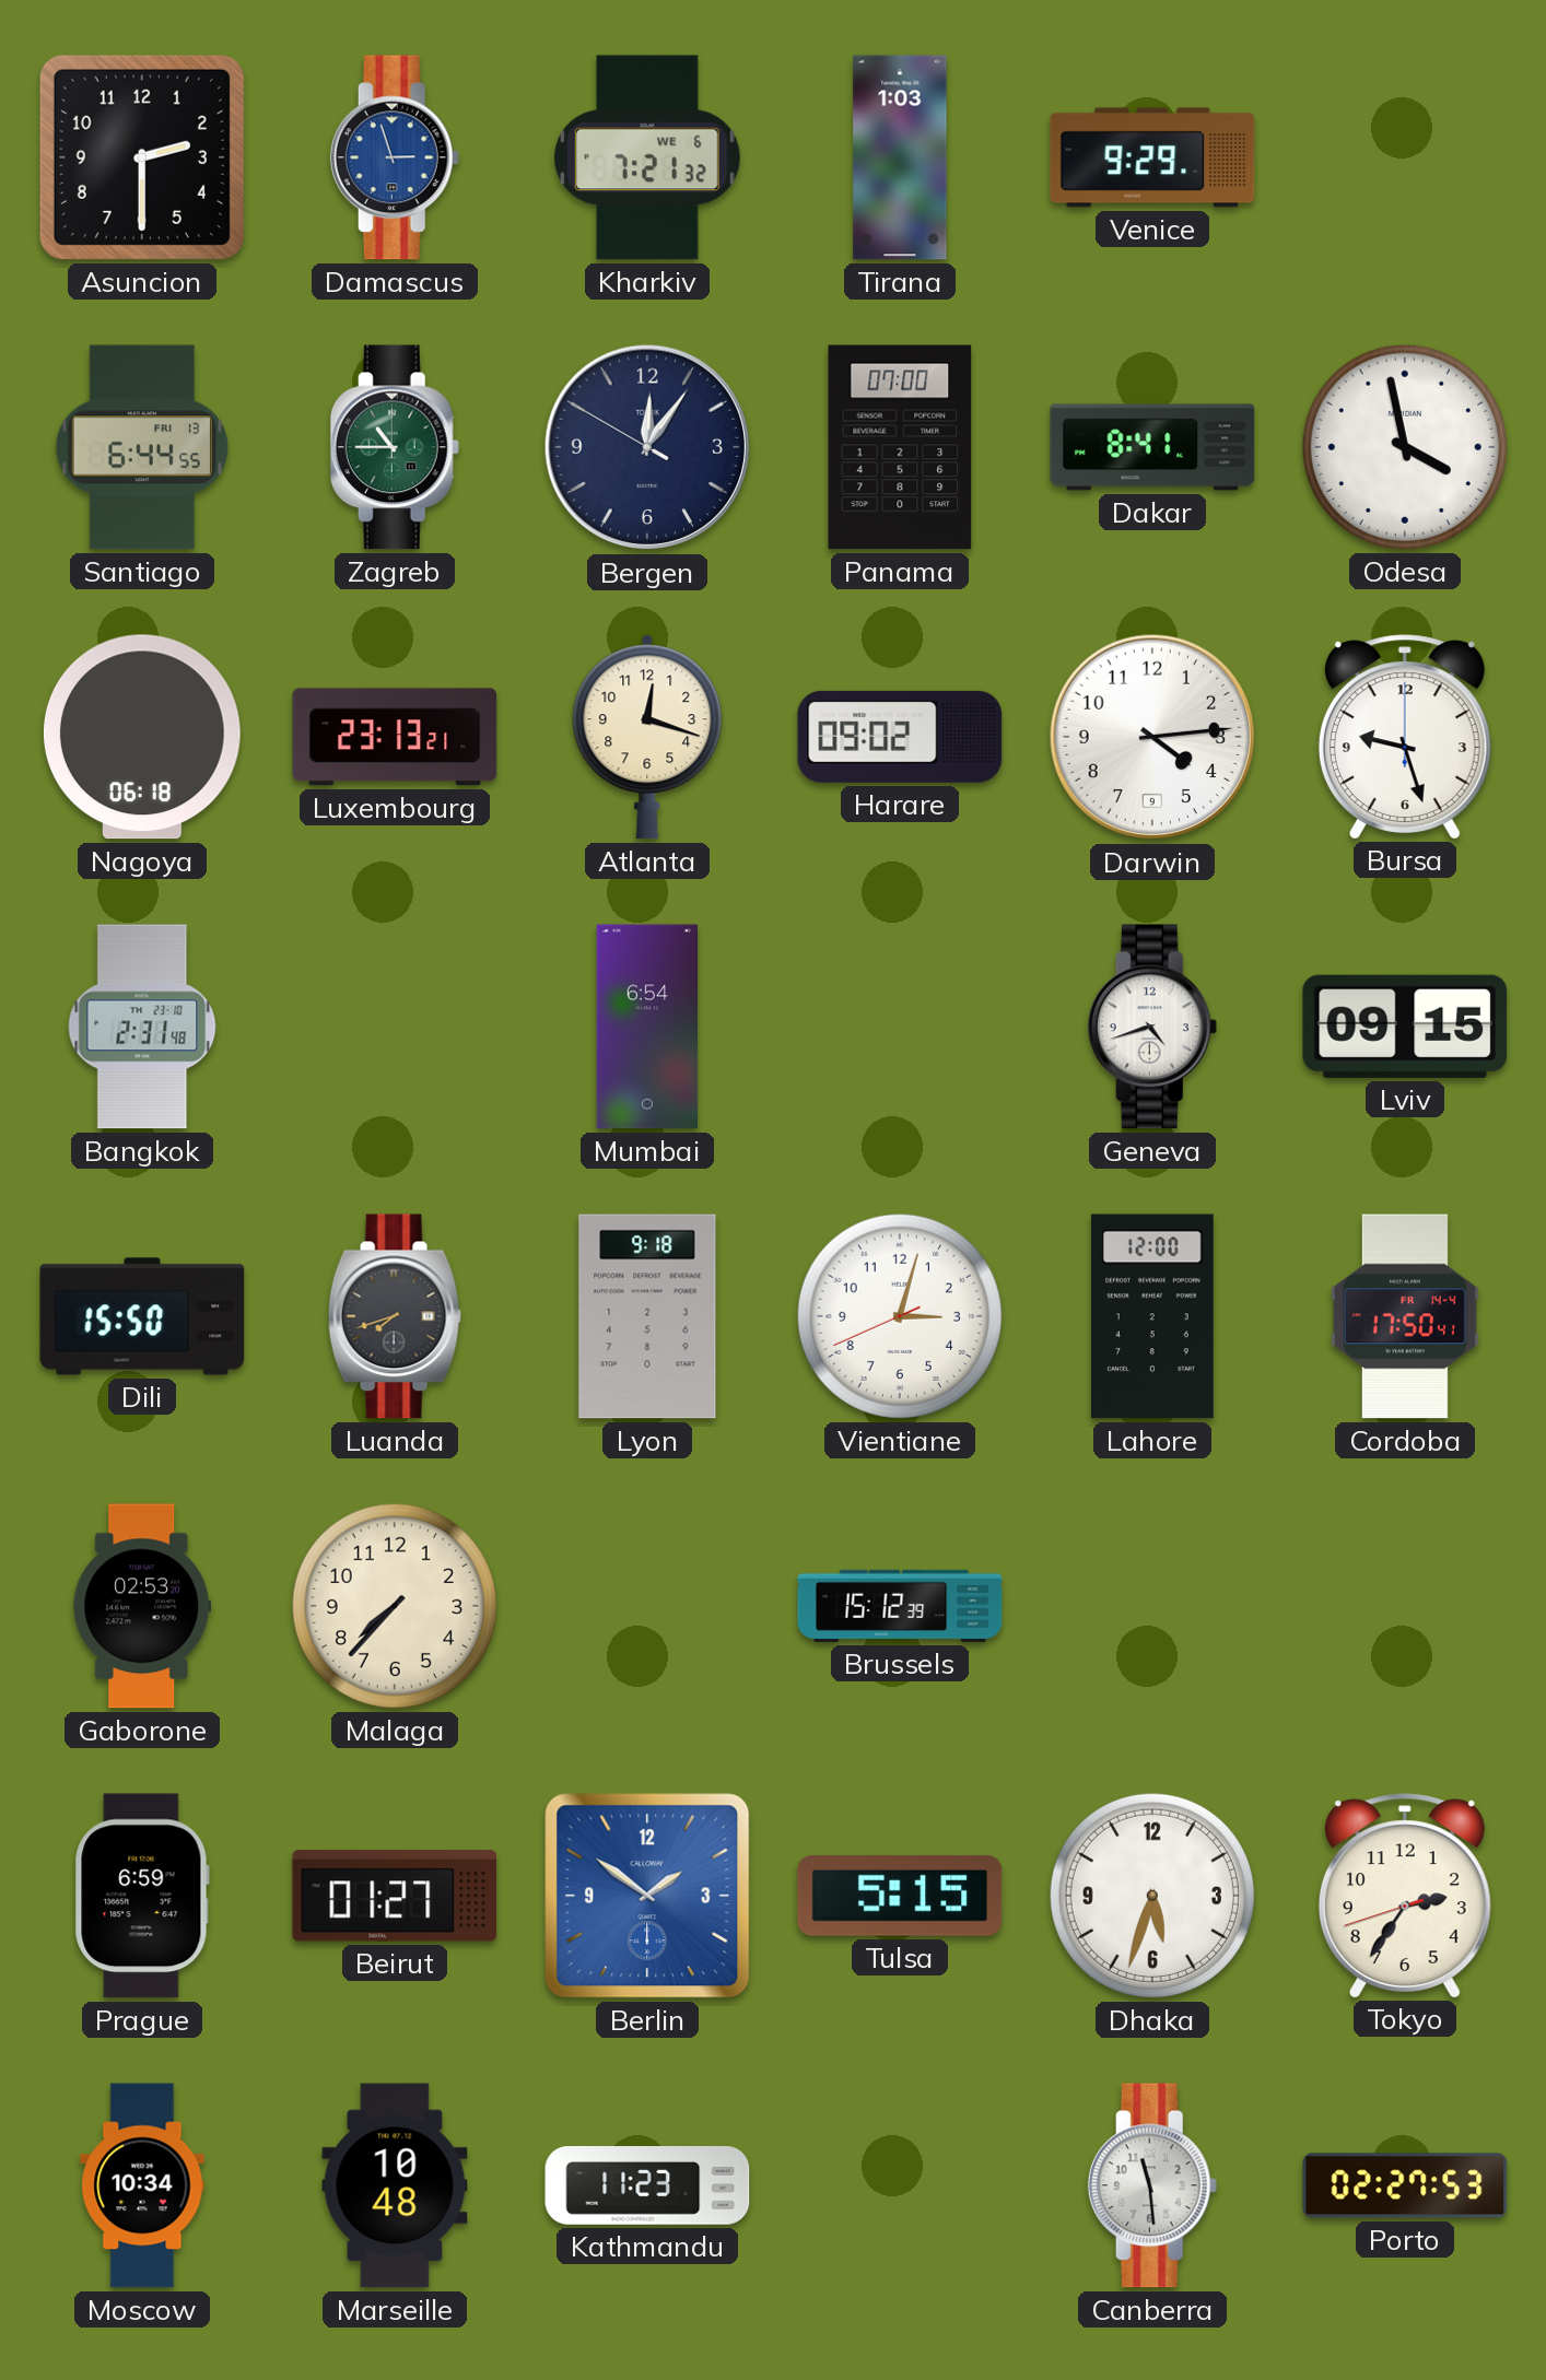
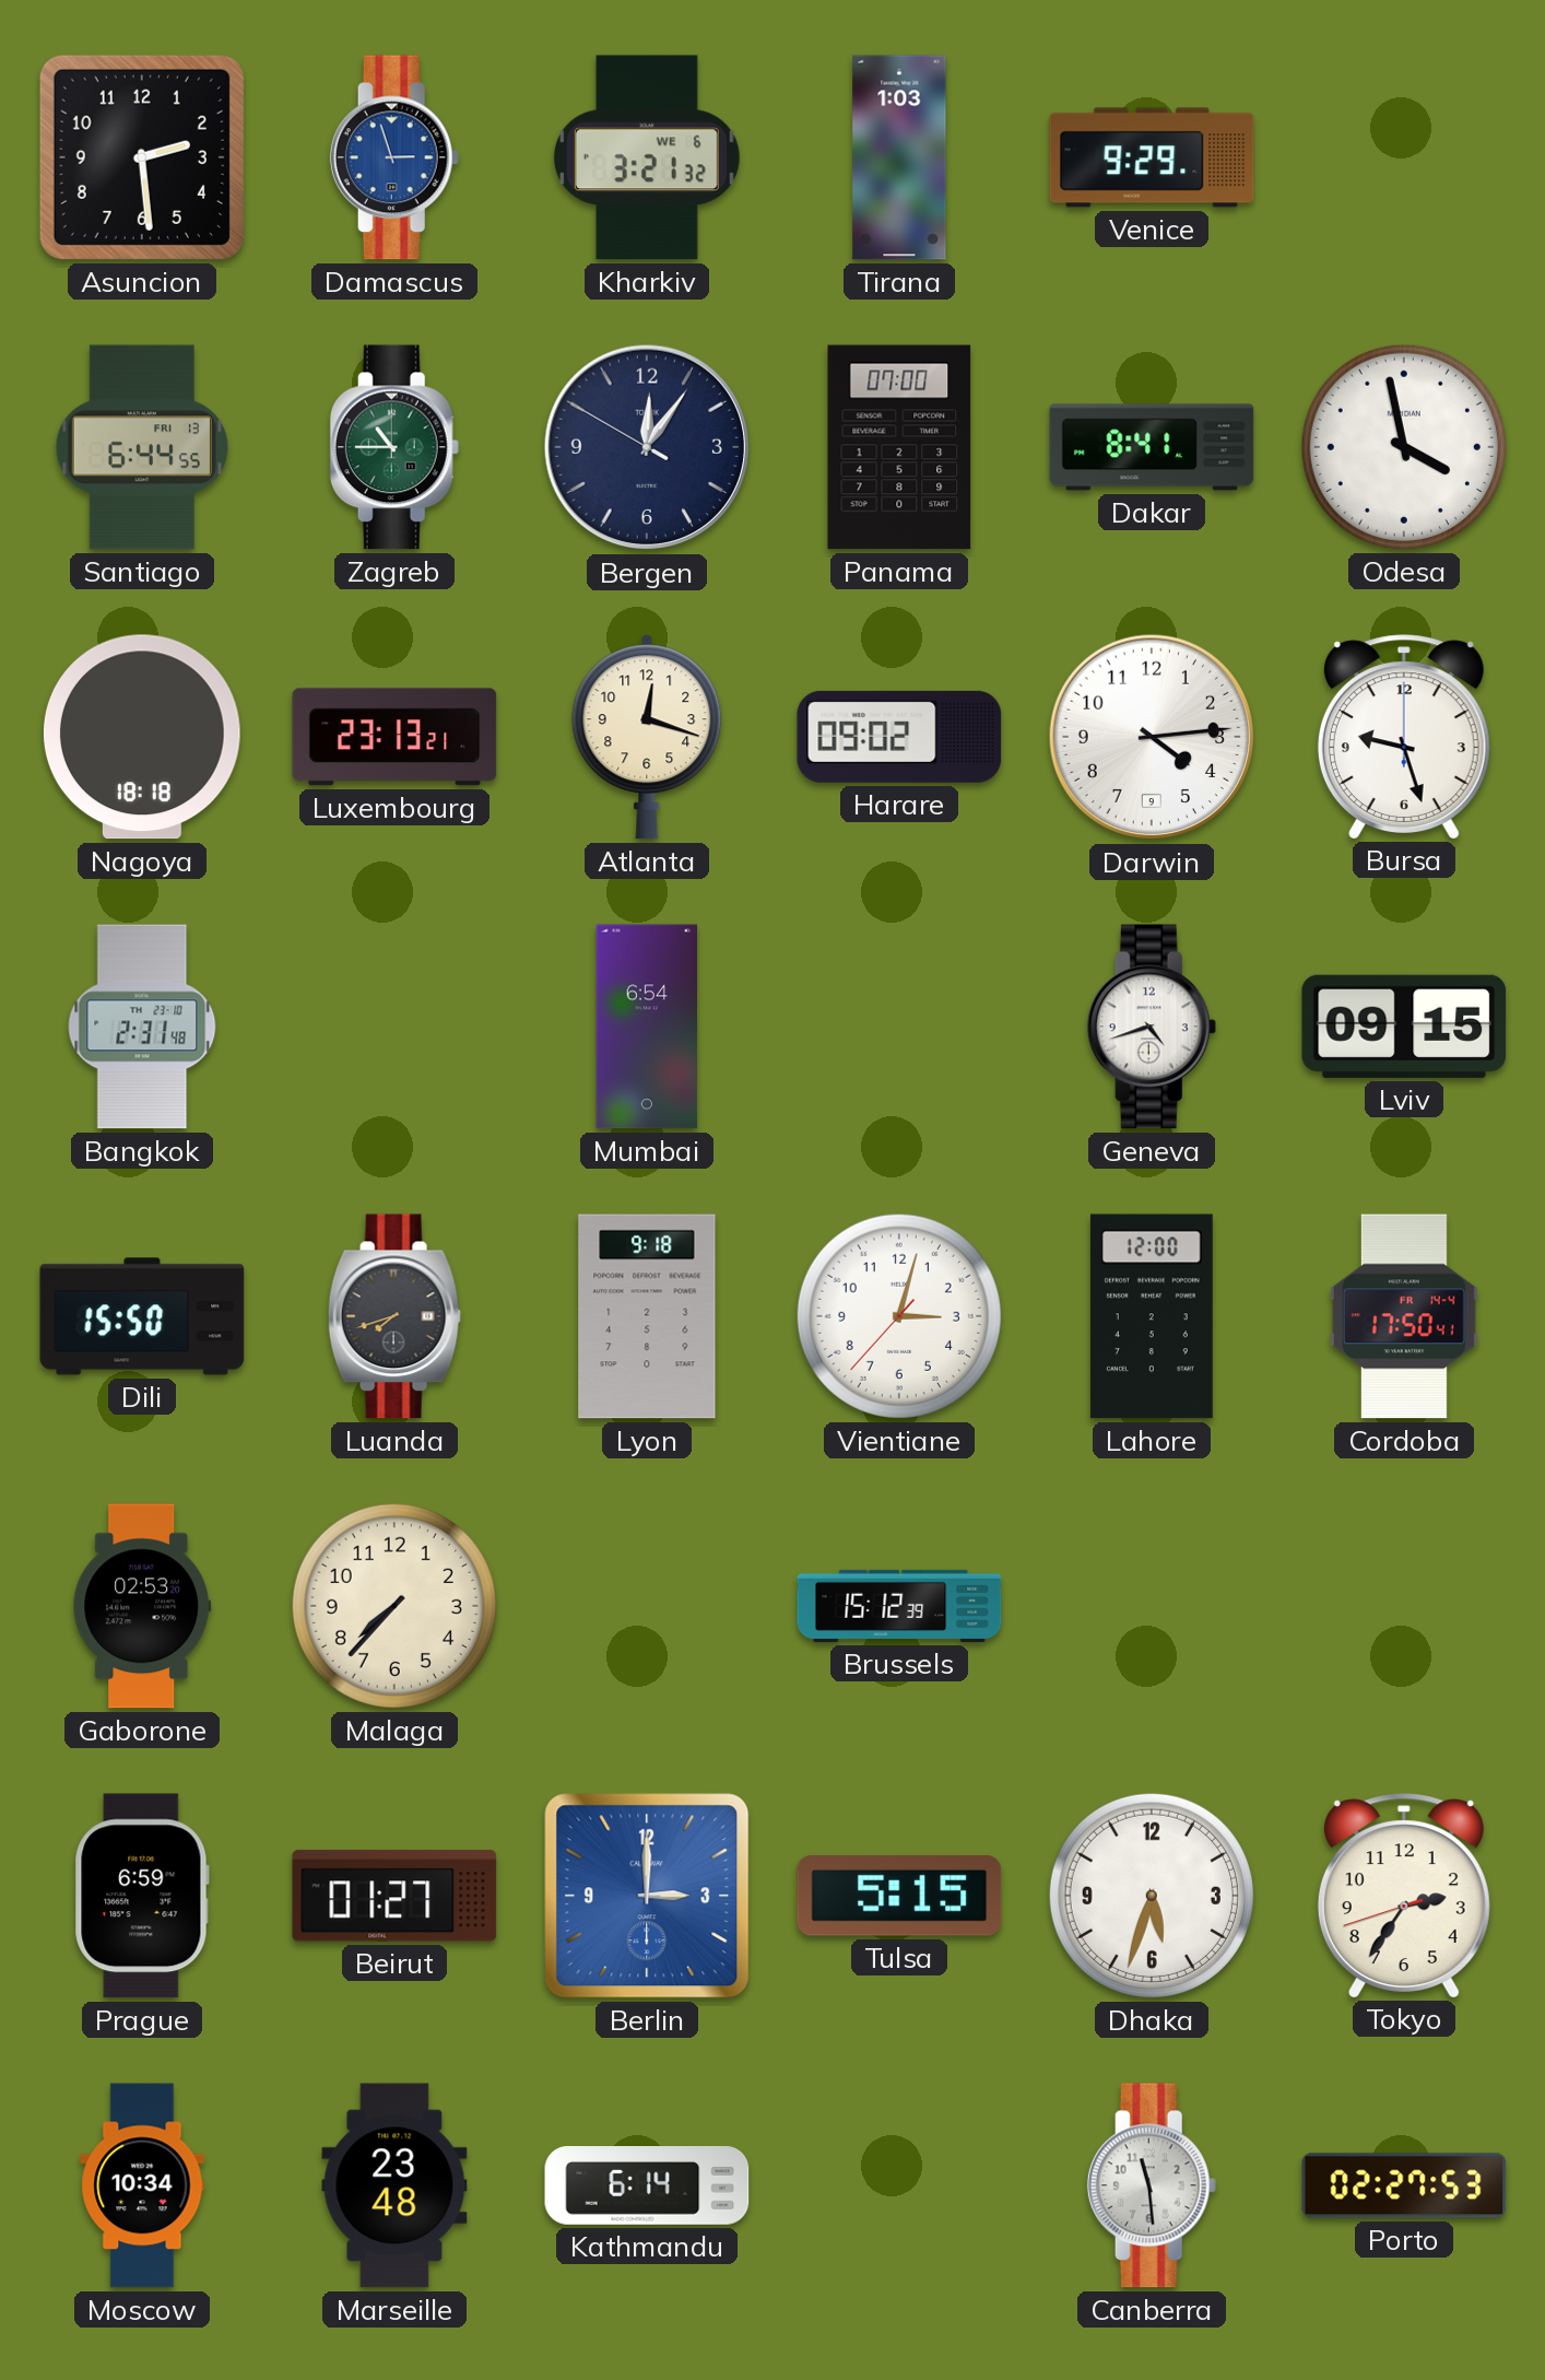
Asuncion: 2:30 -> 2:29
Kharkiv: 7:21 -> 3:21
Nagoya: 06:18 -> 18:18
Vientiane: 3:02:41 -> 3:02:37
Berlin: 1:51 -> 3:00
Marseille: 10:48 -> 23:48
Kathmandu: 11:23 -> 6:14
